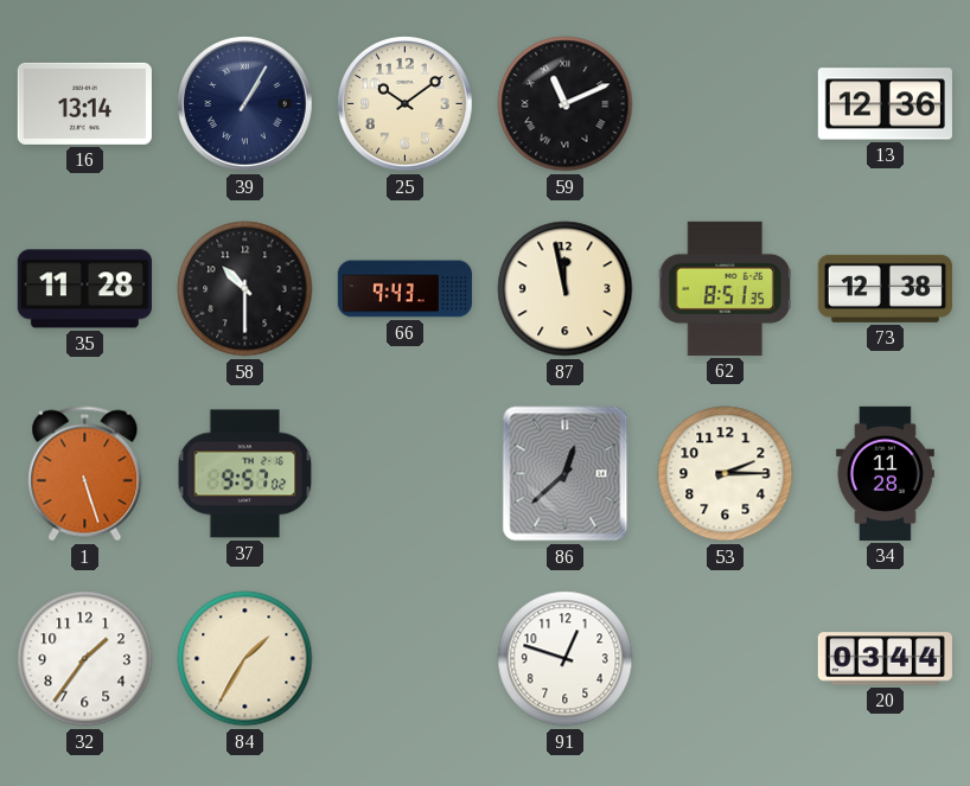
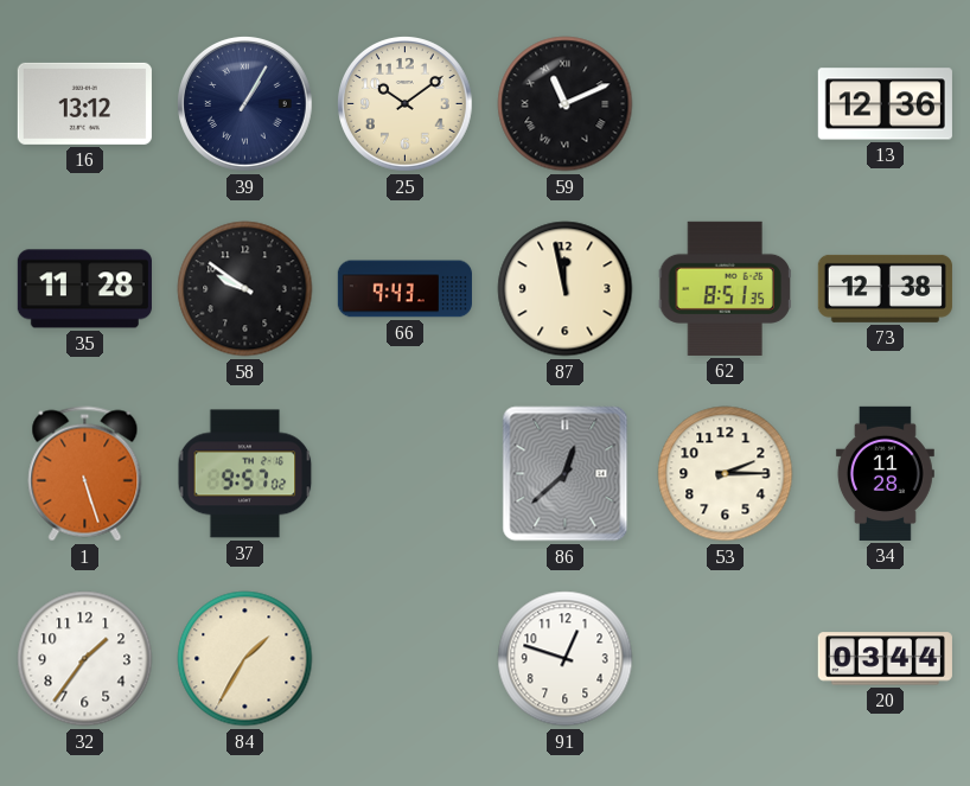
16: 13:14 -> 13:12
58: 10:30 -> 9:51
